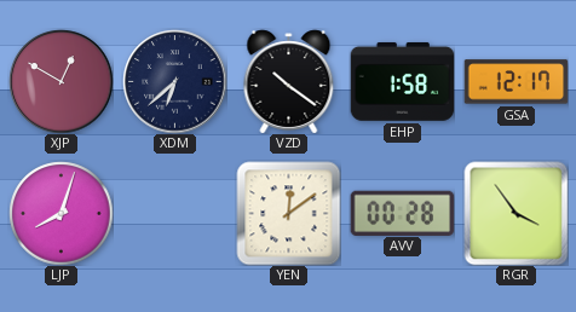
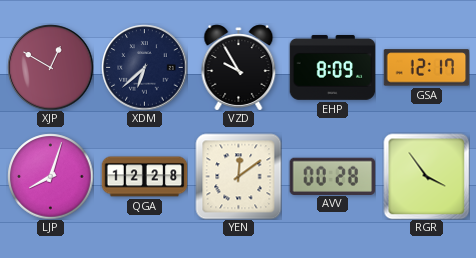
VZD: 10:21 -> 9:55
EHP: 1:58 -> 8:09
QGA: none -> 12:28
